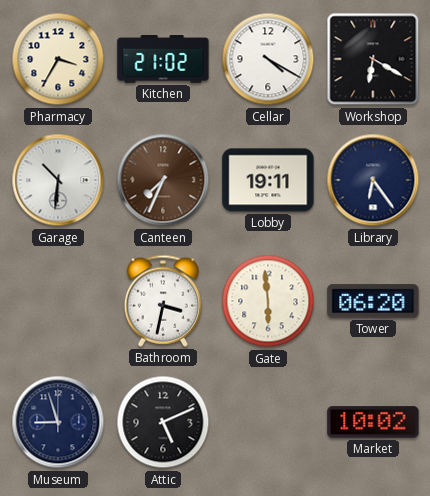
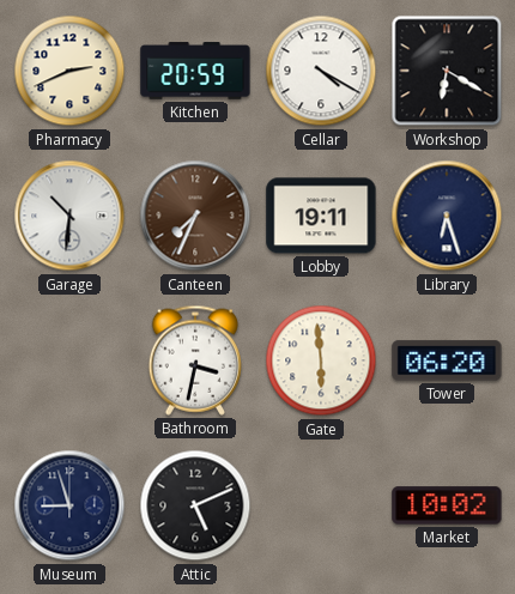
Pharmacy: 3:35 -> 2:41
Kitchen: 21:02 -> 20:59
Library: 6:24 -> 6:27
